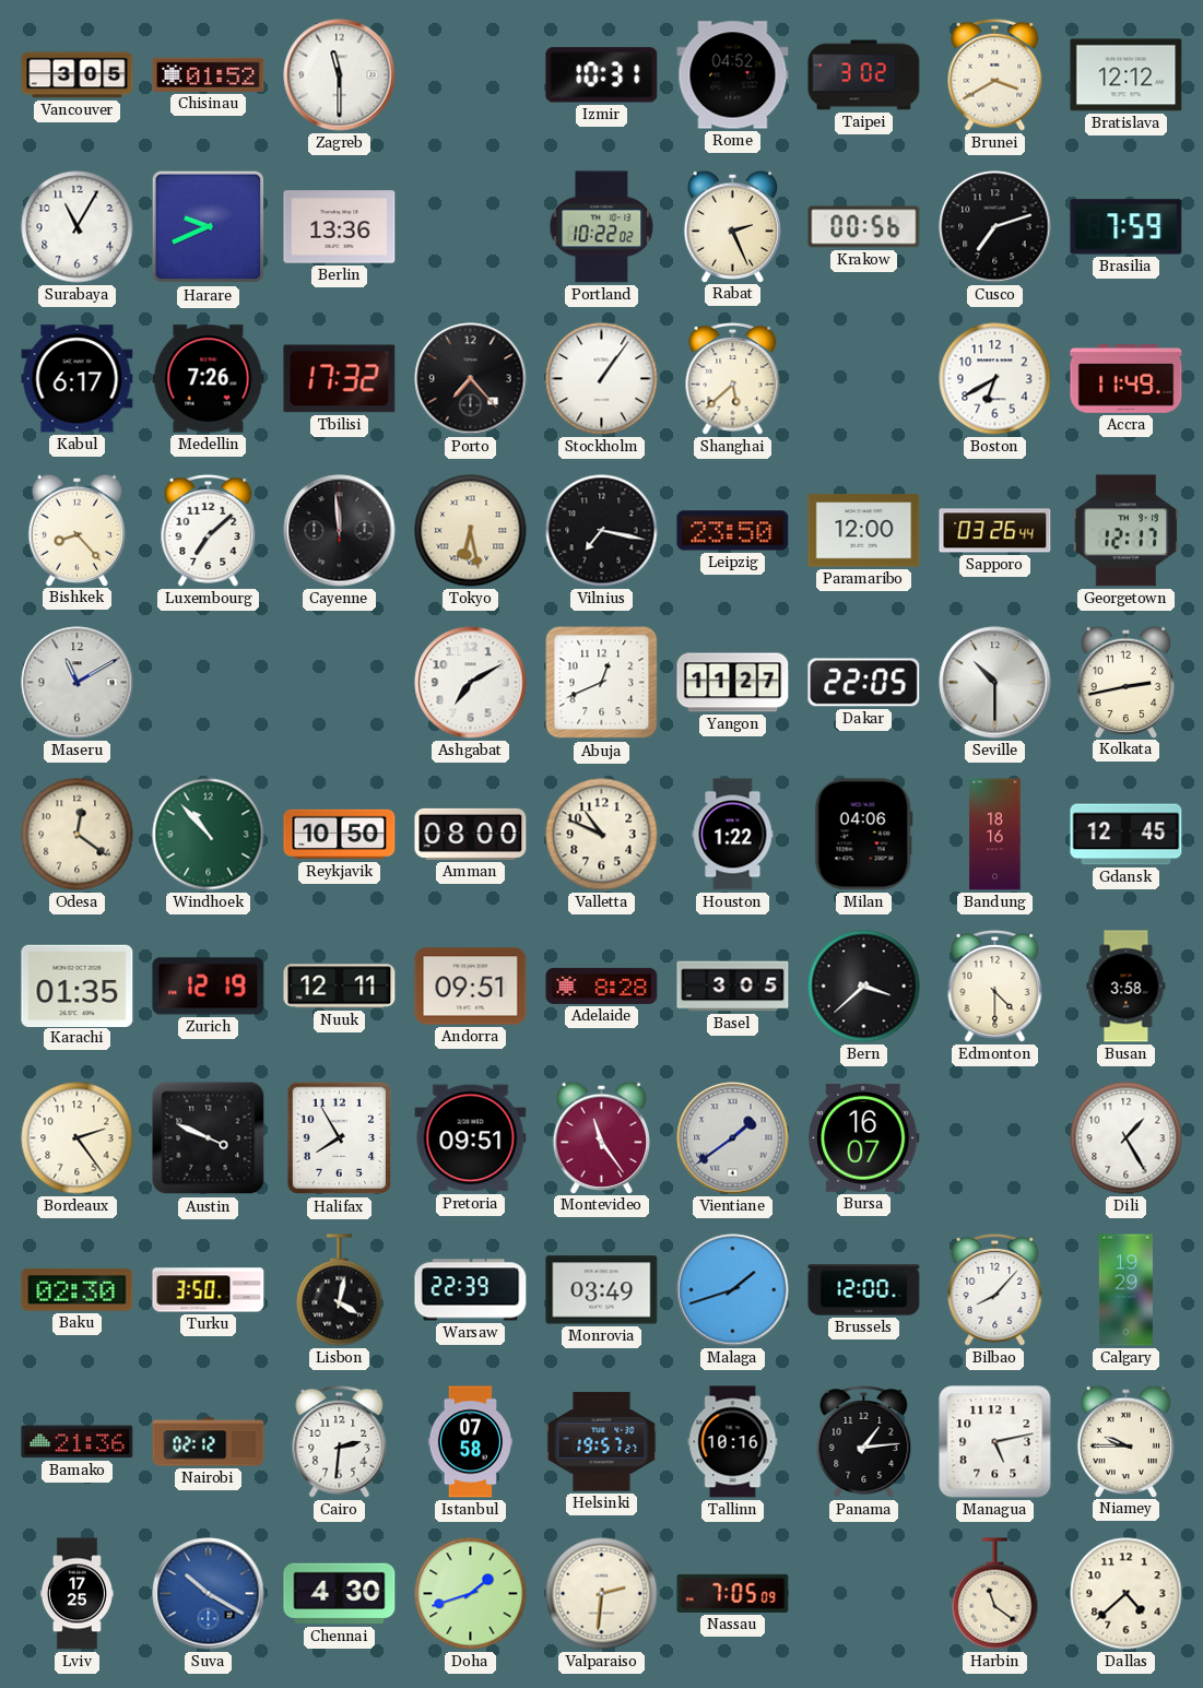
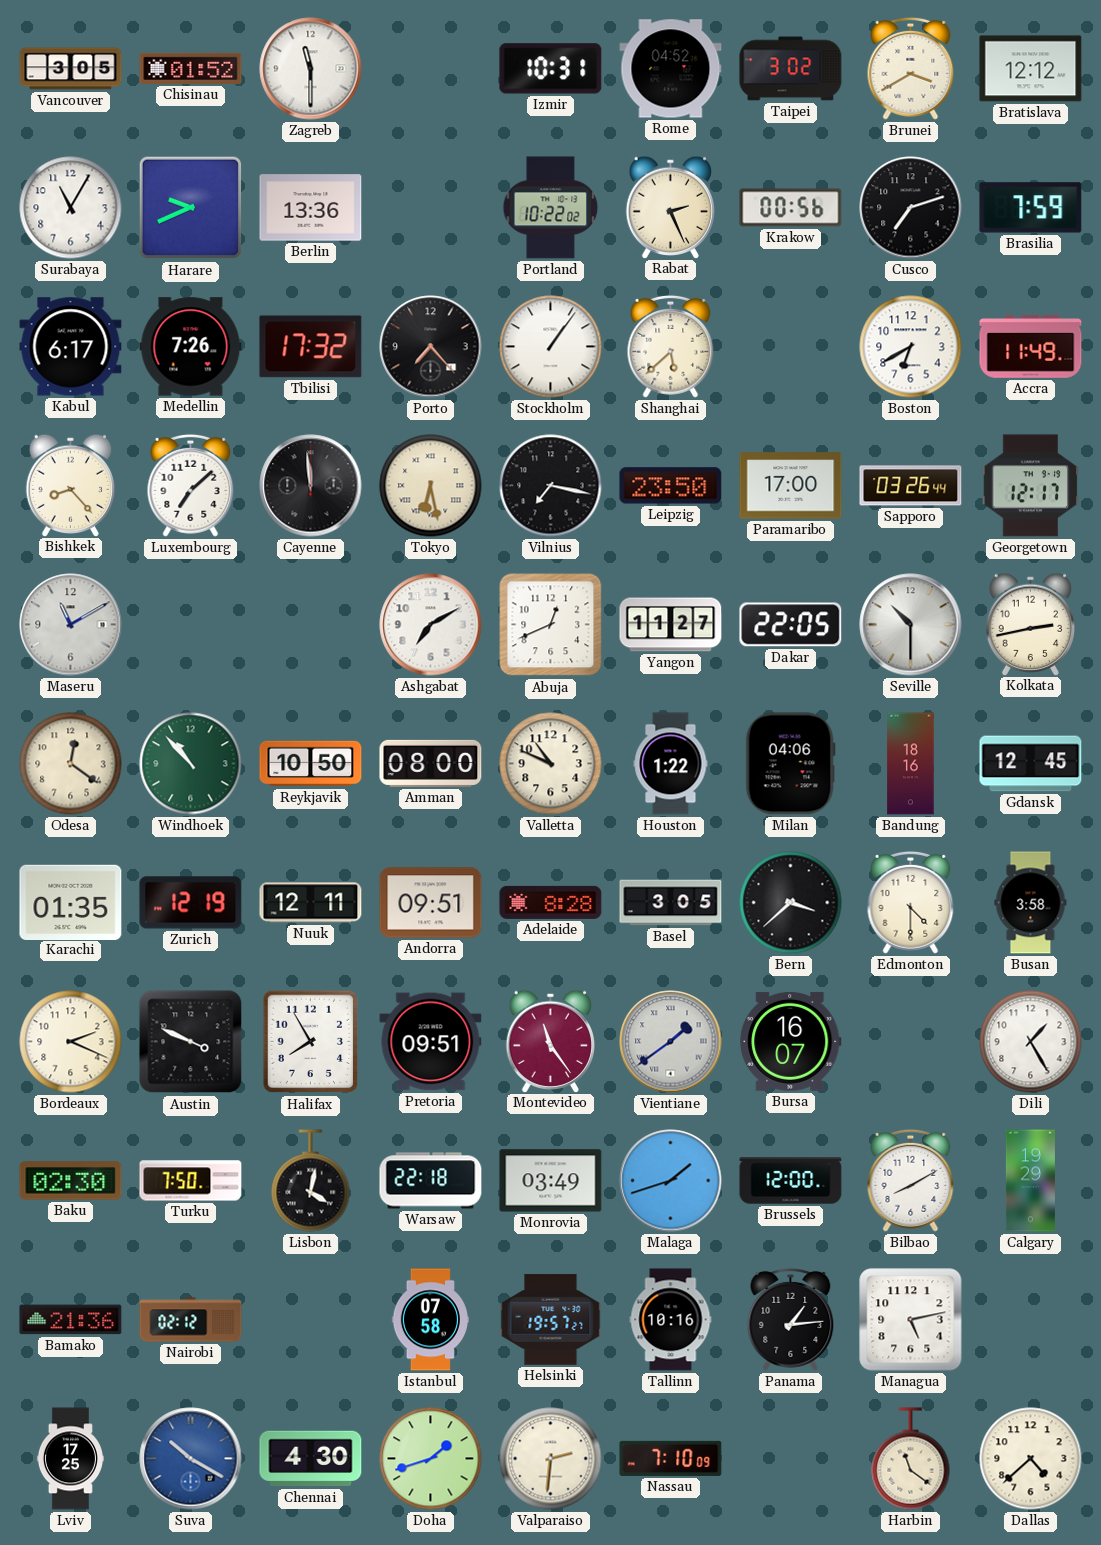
Paramaribo: 12:00 -> 17:00
Bordeaux: 2:24 -> 2:19
Turku: 3:50 -> 7:50
Warsaw: 22:39 -> 22:18
Bilbao: 8:07 -> 8:10
Cairo: 2:31 -> none
Niamey: 9:45 -> none
Nassau: 7:05 -> 7:10
